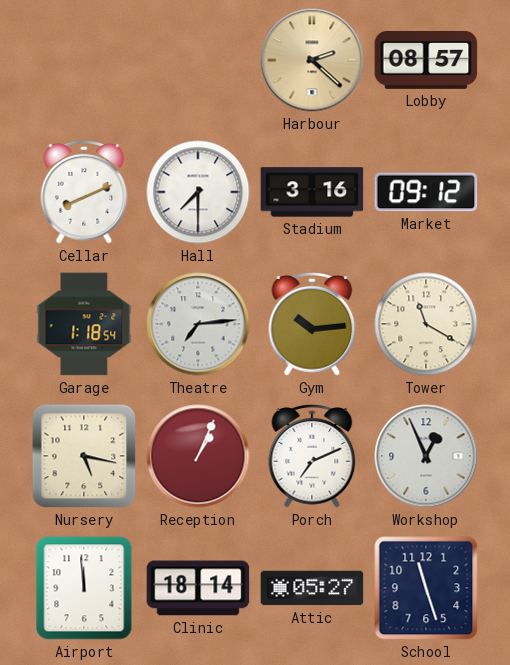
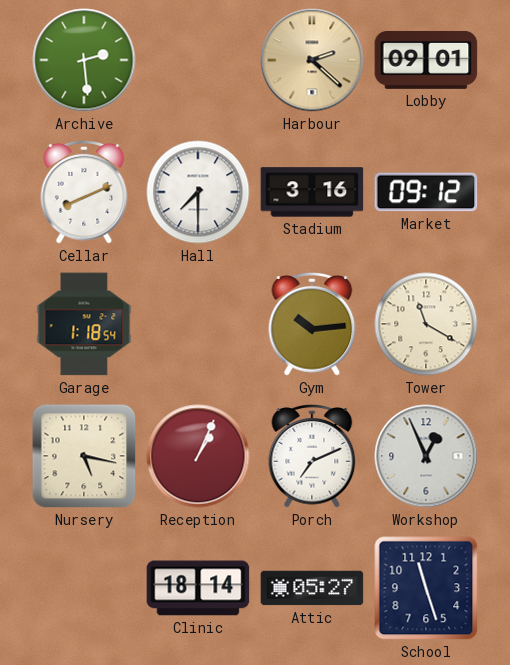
Archive: none -> 2:29
Lobby: 08:57 -> 09:01
Theatre: 7:14 -> none
Airport: 11:59 -> none
